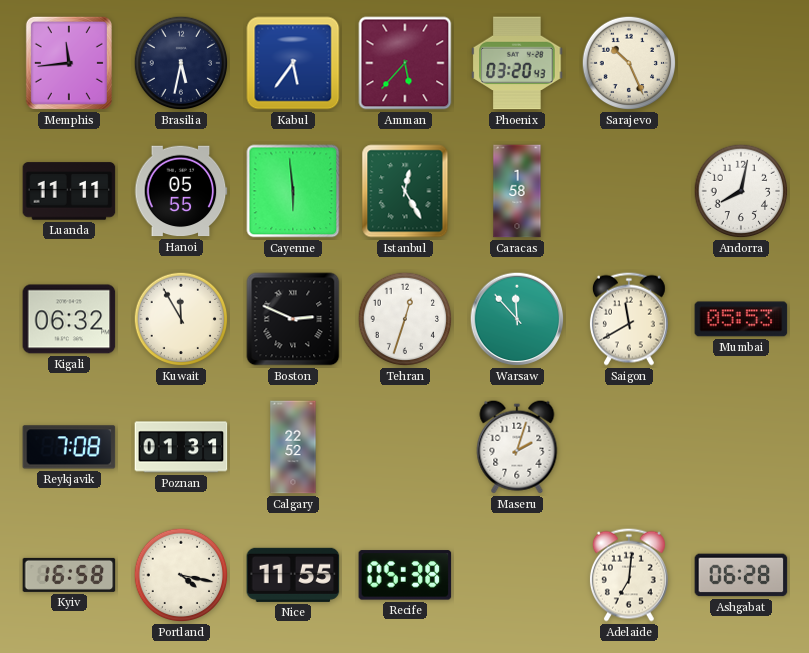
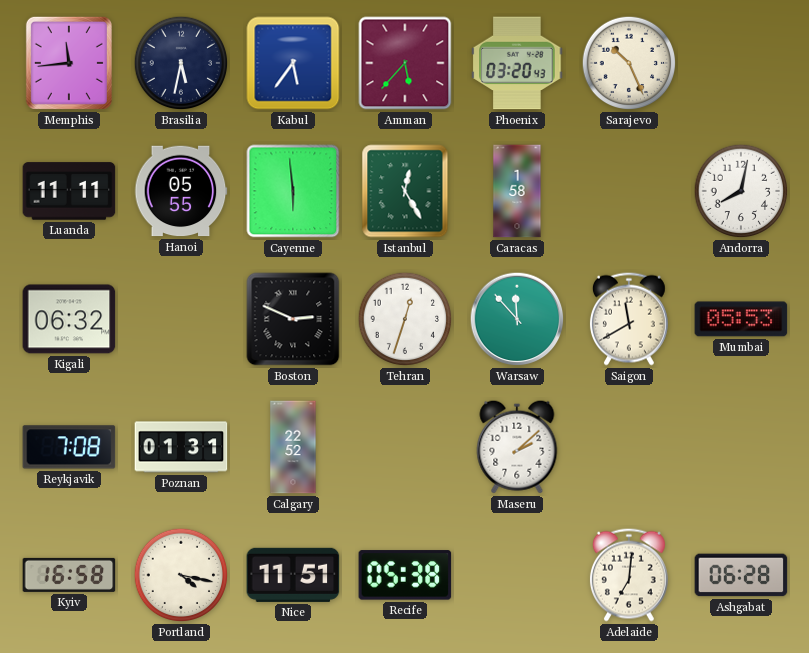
Kuwait: 11:55 -> none
Maseru: 2:03 -> 2:08
Nice: 11:55 -> 11:51
